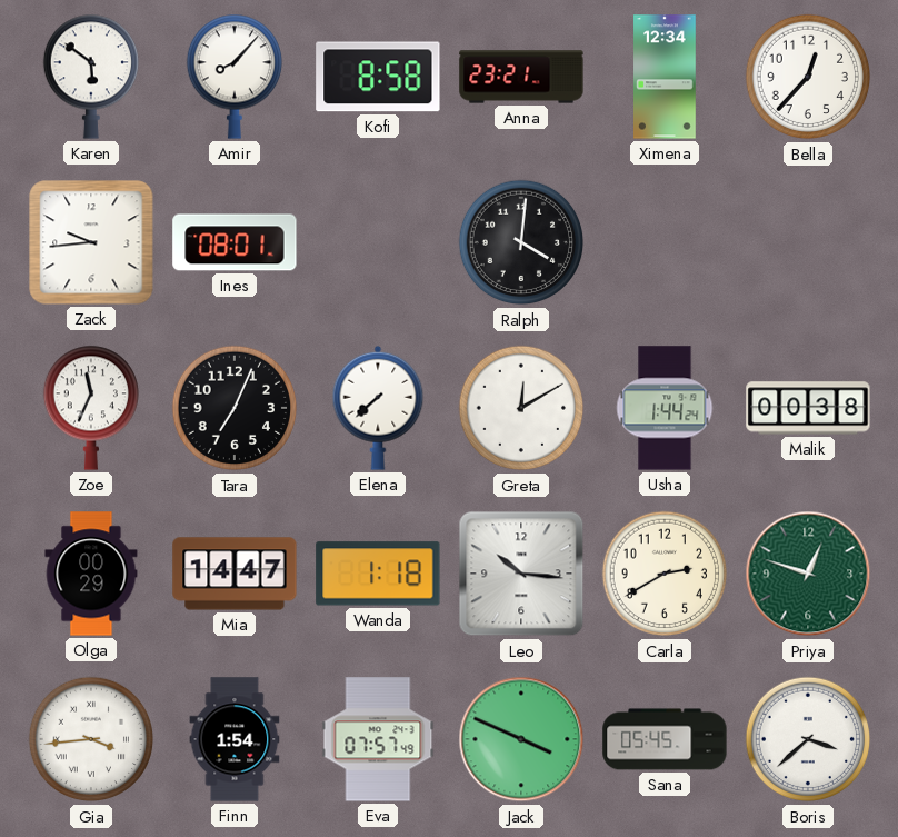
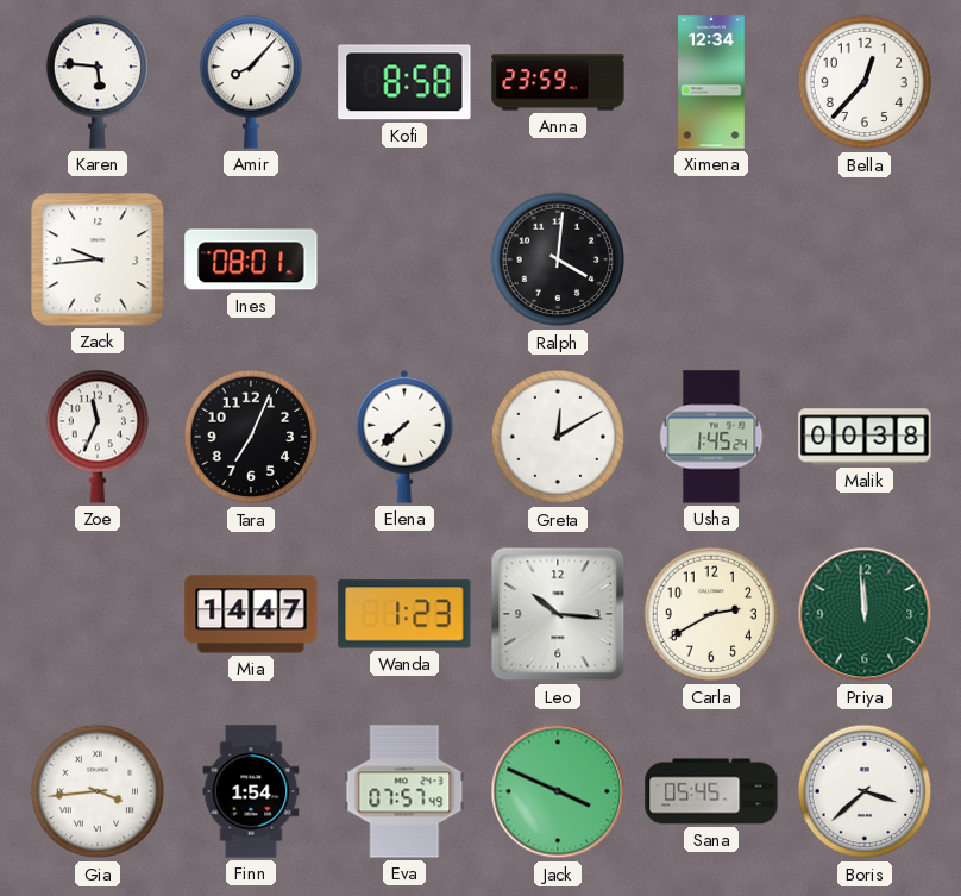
Karen: 5:51 -> 5:46
Anna: 23:21 -> 23:59
Usha: 1:44 -> 1:45
Olga: 00:29 -> none
Wanda: 1:18 -> 1:23
Priya: 12:48 -> 11:59
